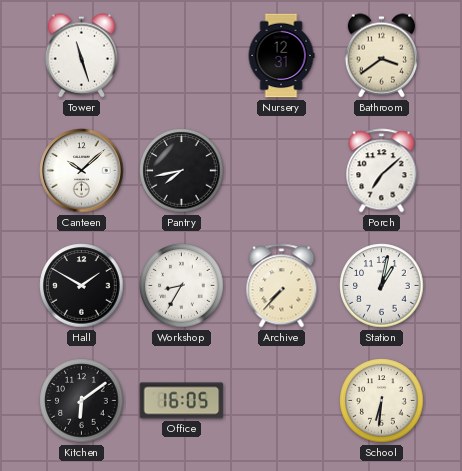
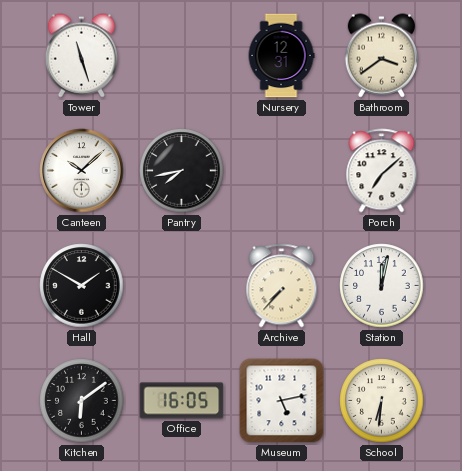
Workshop: 8:35 -> none
Station: 1:02 -> 12:02
Museum: none -> 5:13
